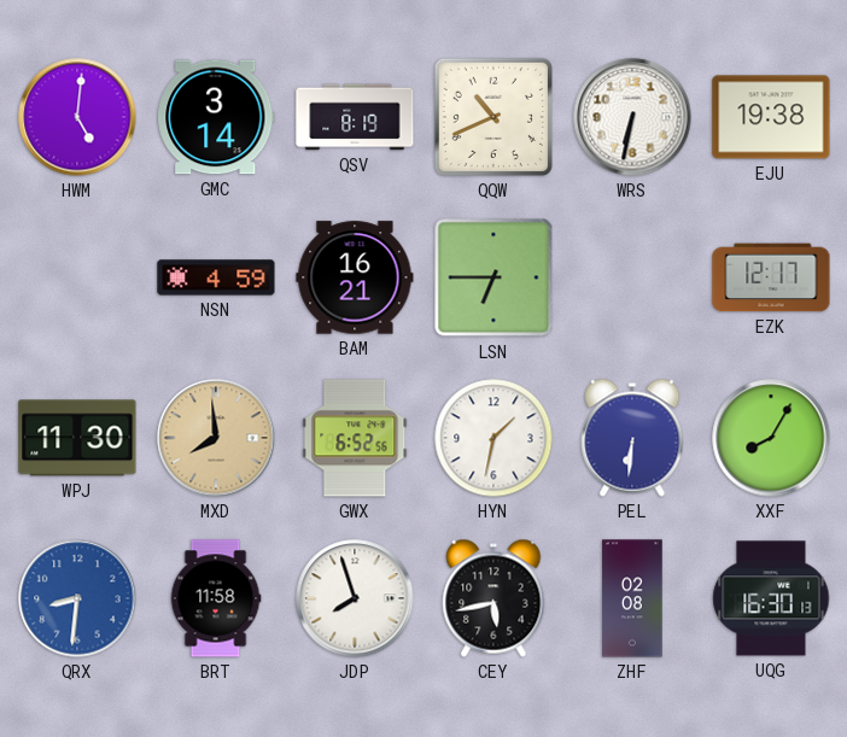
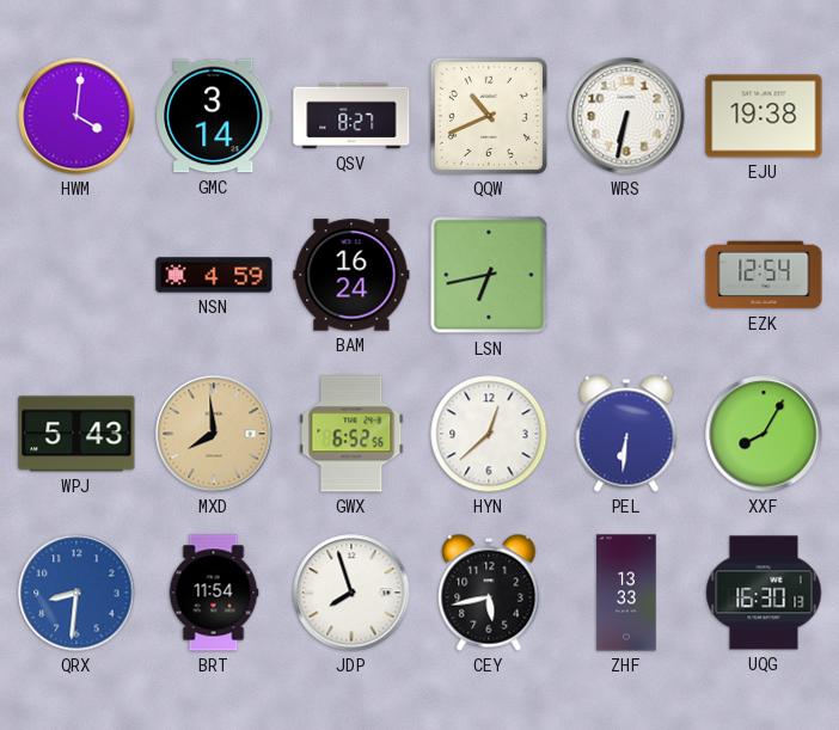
HWM: 5:01 -> 4:01
QSV: 8:19 -> 8:27
BAM: 16:21 -> 16:24
LSN: 6:45 -> 6:43
EZK: 12:17 -> 12:54
WPJ: 11:30 -> 5:43
HYN: 1:32 -> 12:38
BRT: 11:58 -> 11:54
ZHF: 02:08 -> 13:33
